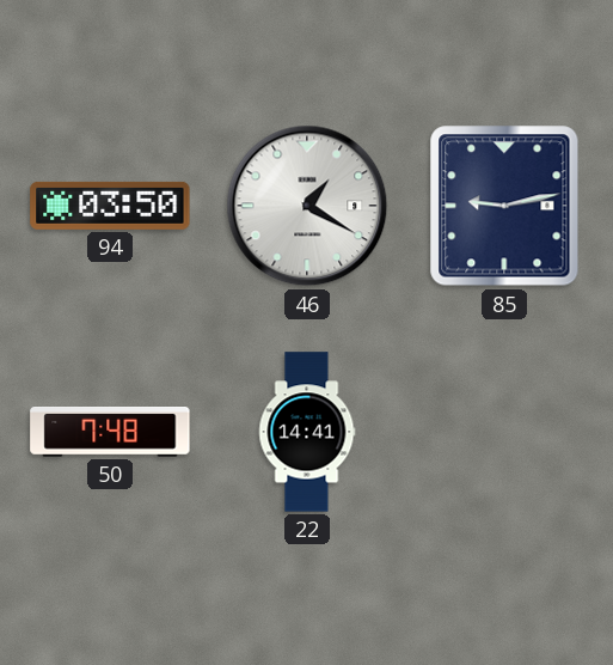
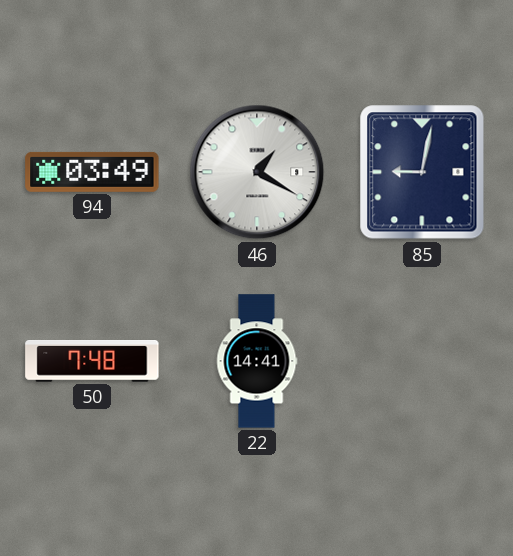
94: 03:50 -> 03:49
85: 9:13 -> 9:02
